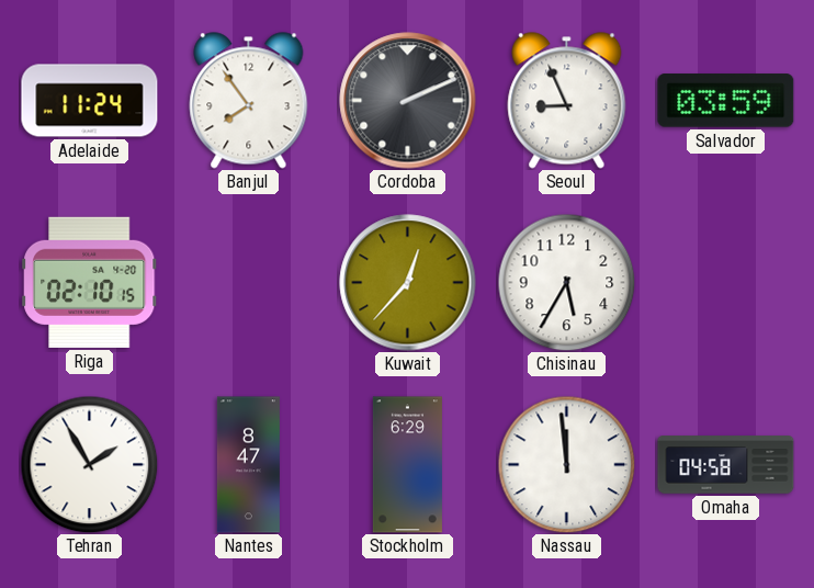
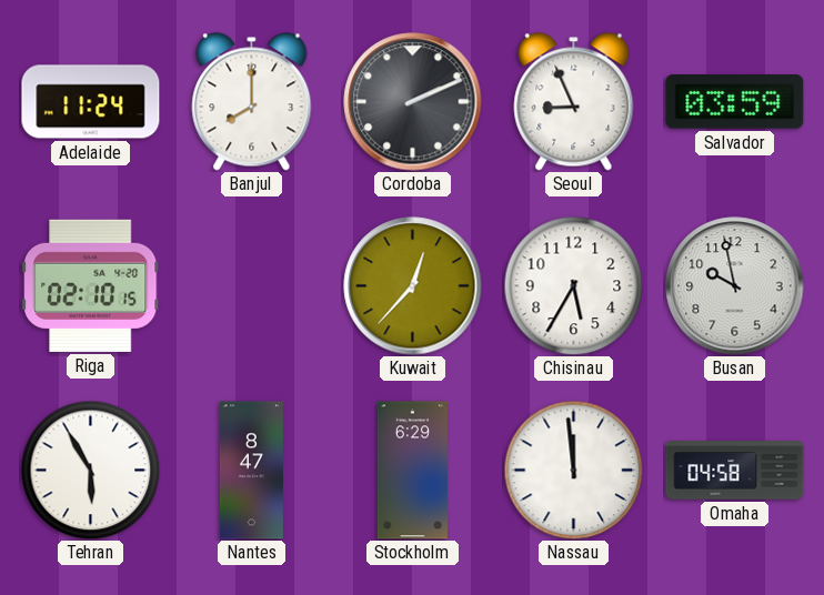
Banjul: 7:54 -> 8:00
Busan: none -> 9:58
Tehran: 1:55 -> 5:55
